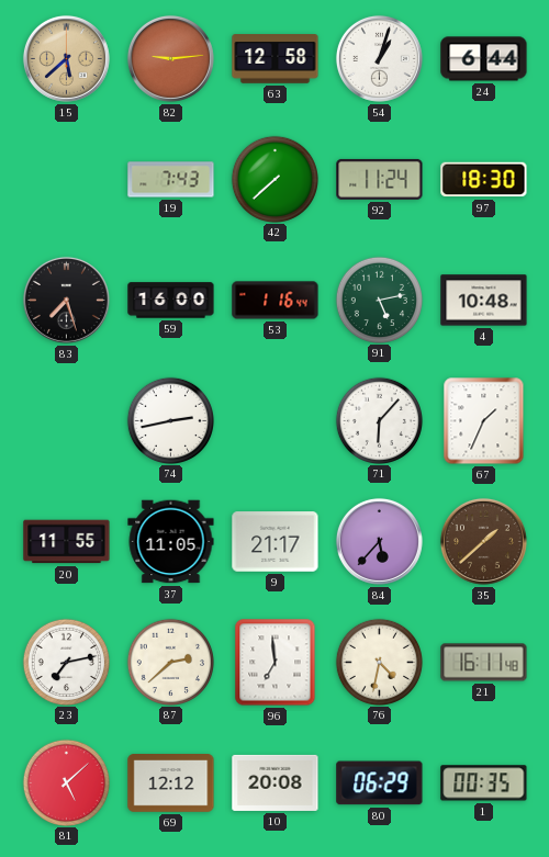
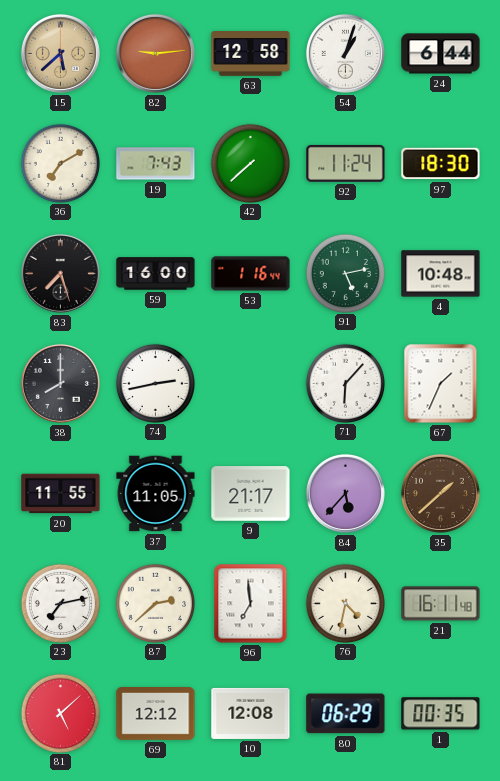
36: none -> 7:10
38: none -> 8:00
10: 20:08 -> 12:08
